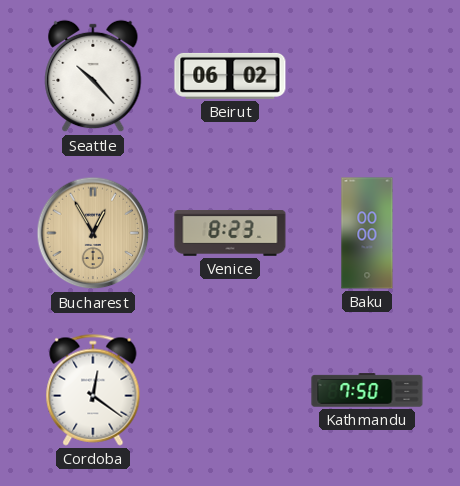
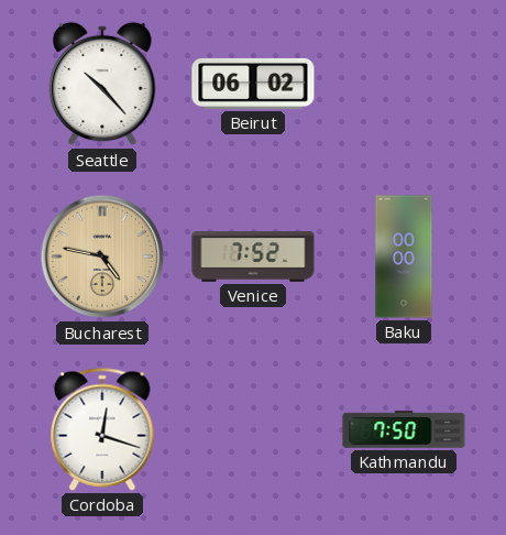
Bucharest: 12:55 -> 4:47
Venice: 8:23 -> 7:52
Cordoba: 12:21 -> 12:18
